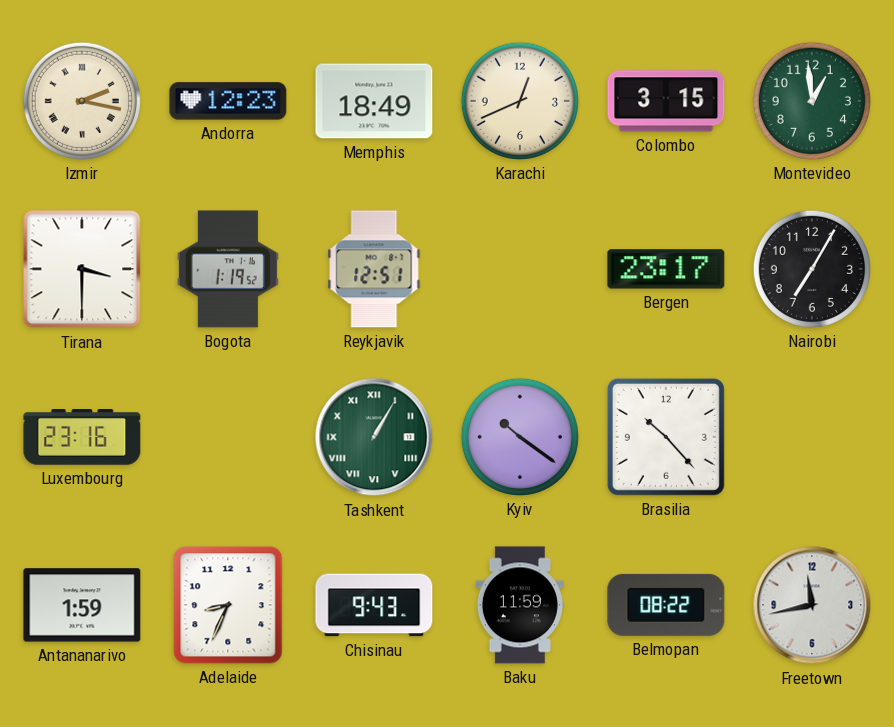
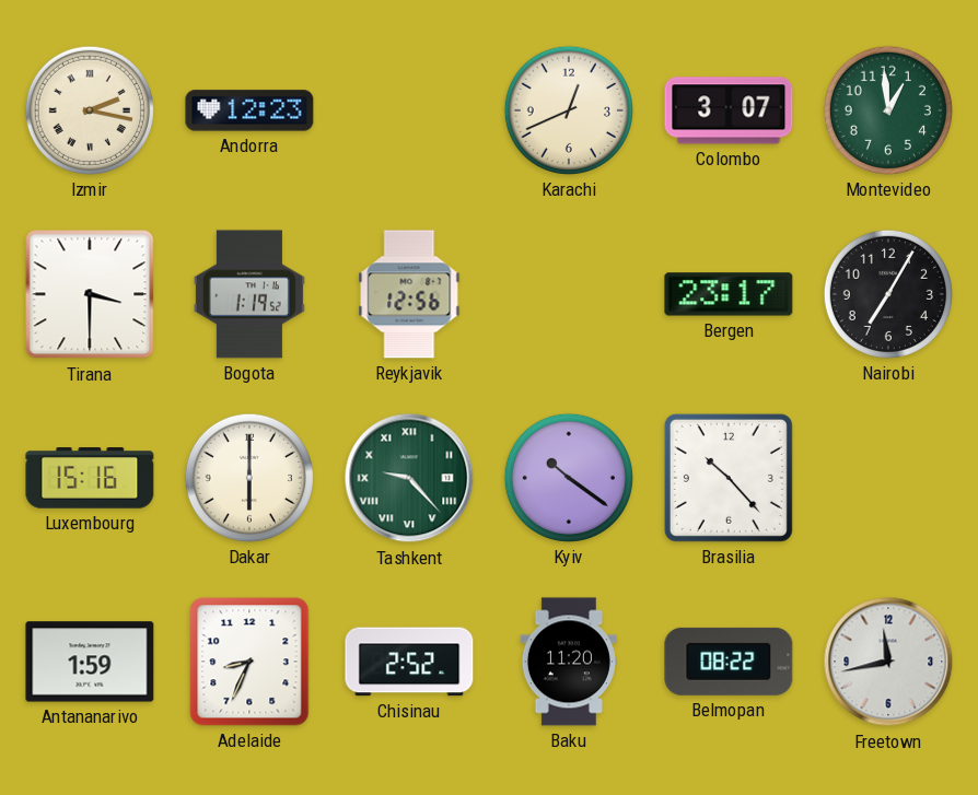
Memphis: 18:49 -> none
Colombo: 3:15 -> 3:07
Reykjavik: 12:51 -> 12:56
Luxembourg: 23:16 -> 15:16
Dakar: none -> 6:00
Tashkent: 1:05 -> 9:23
Chisinau: 9:43 -> 2:52
Baku: 11:59 -> 11:20
